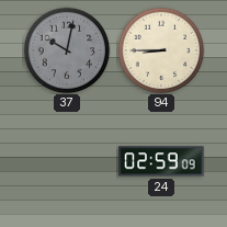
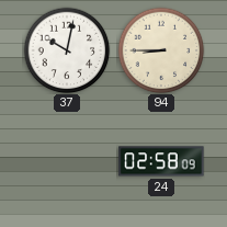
37 dial: grey -> white
24: 02:59 -> 02:58
